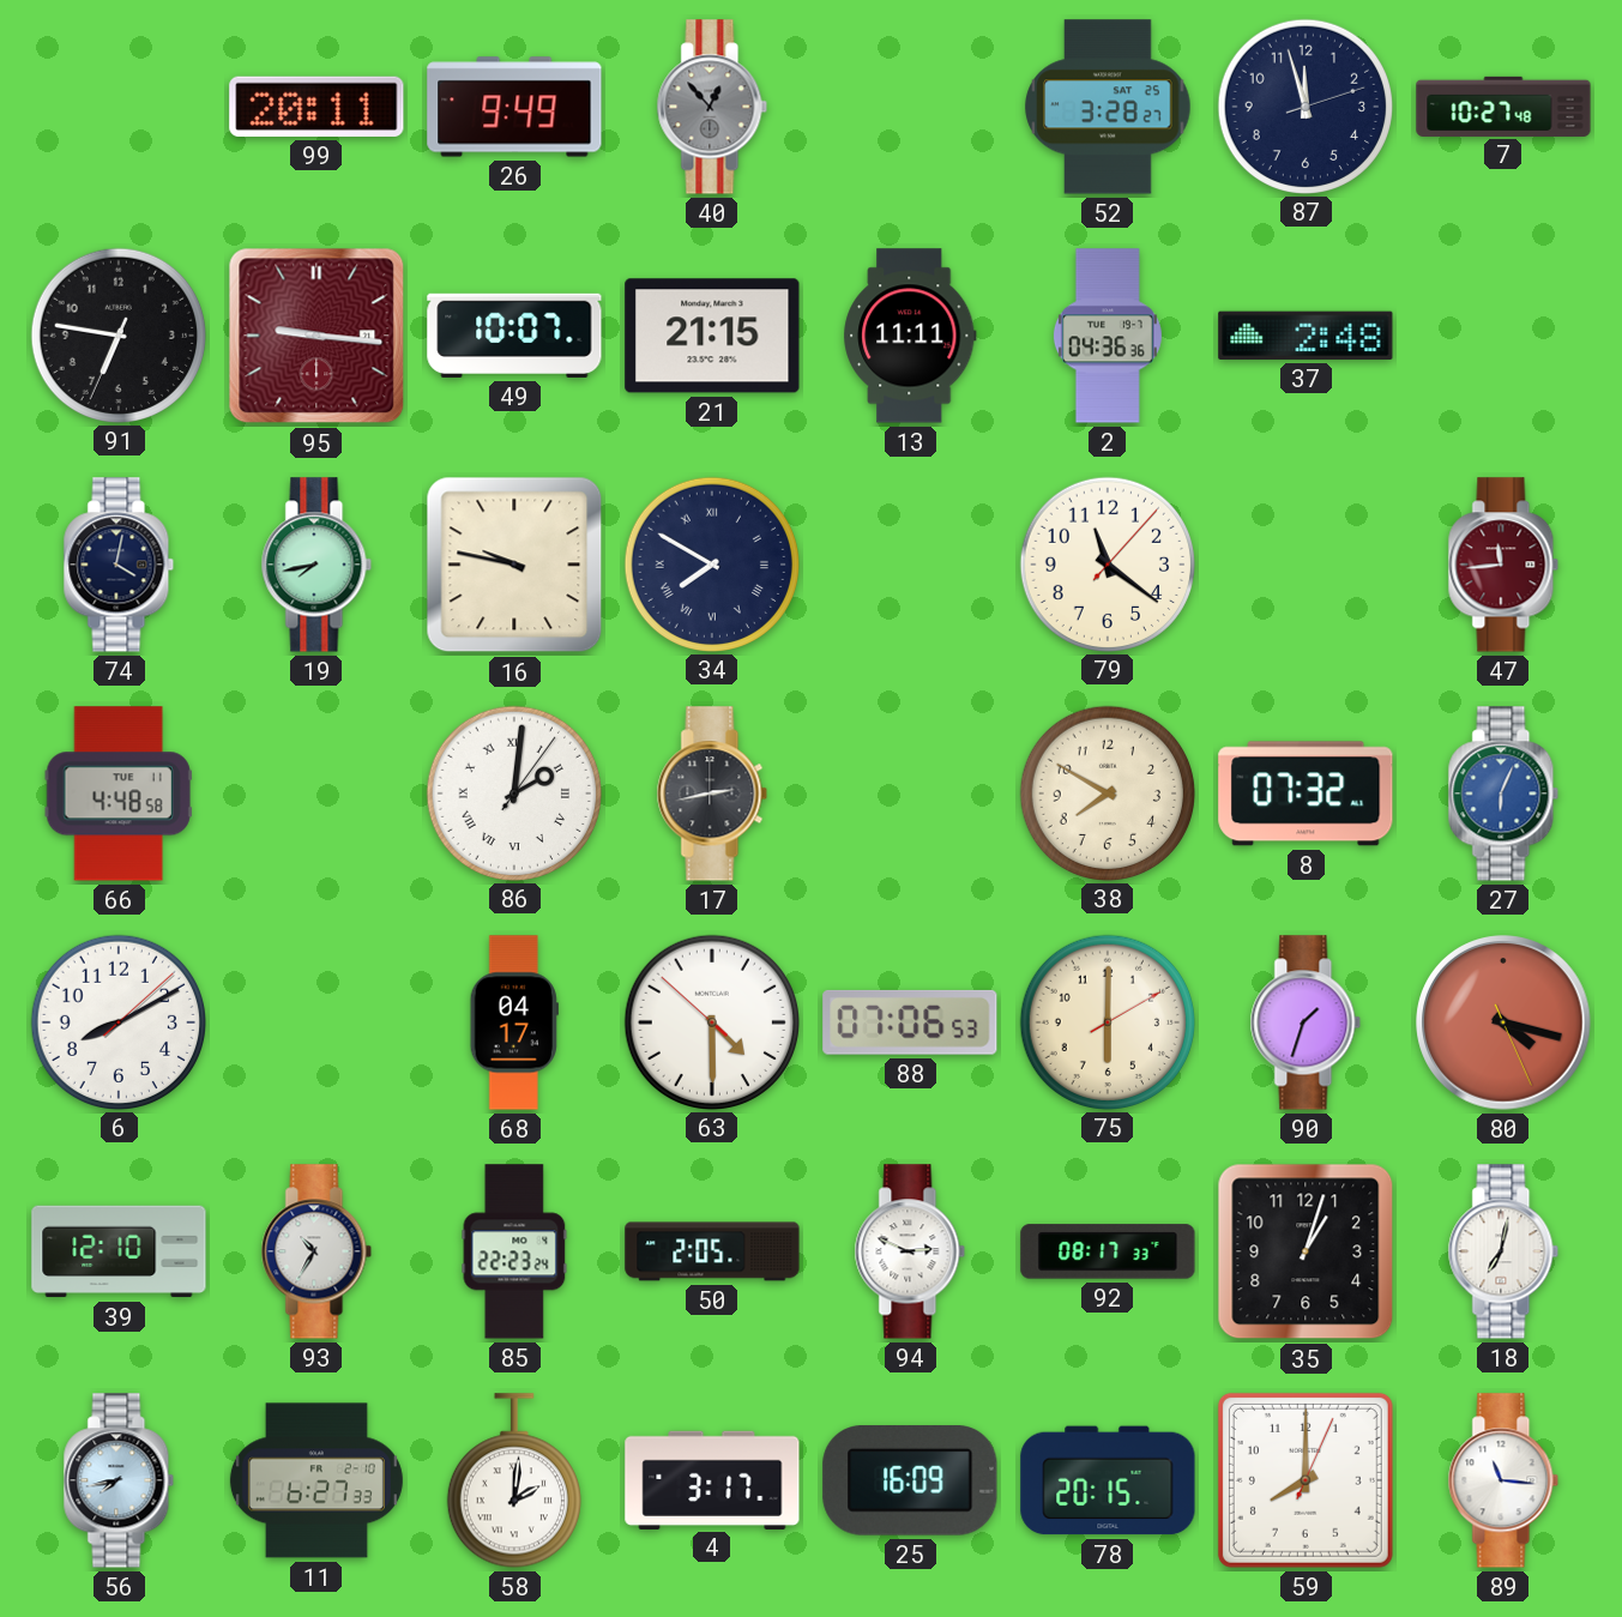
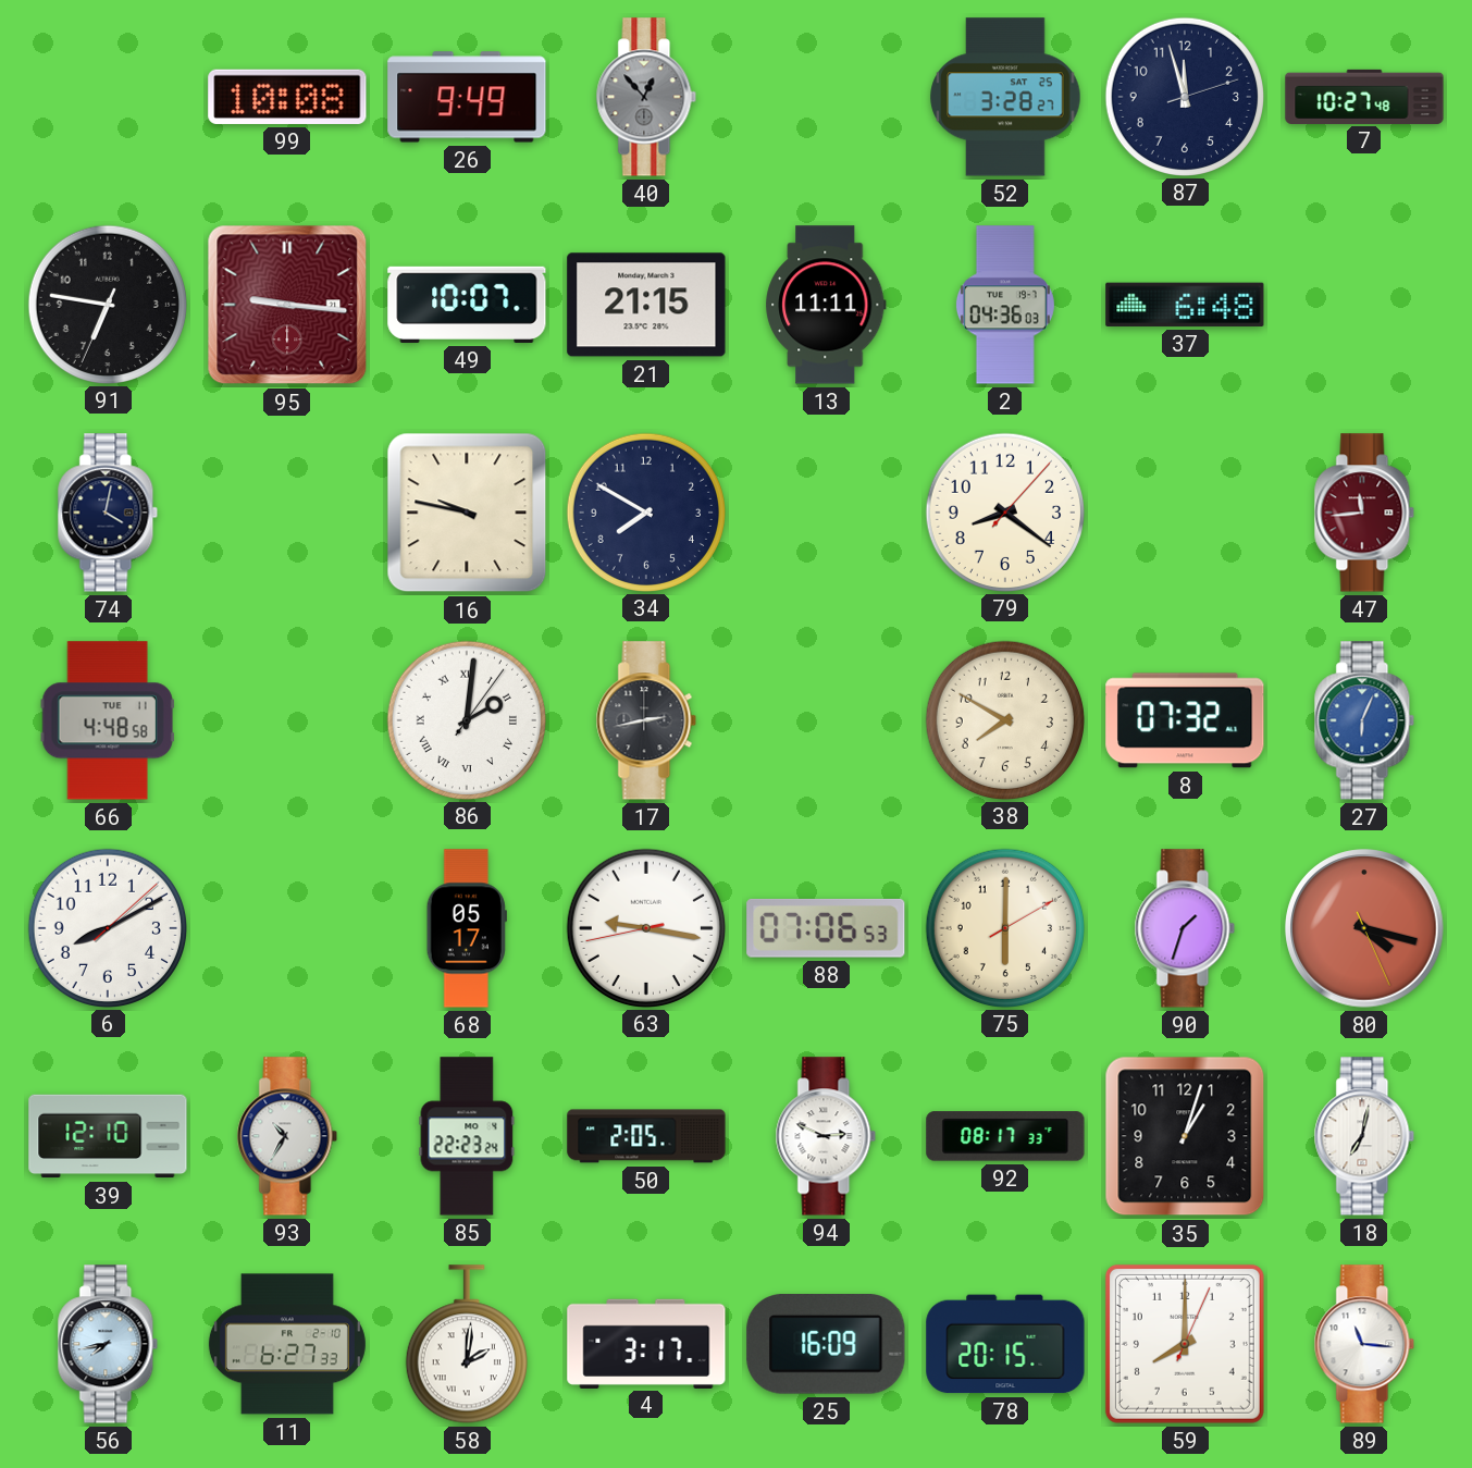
99: 20:11 -> 10:08
2: 04:36:36 -> 04:36:03
37: 2:48 -> 6:48
19: 7:43 -> none
34 numerals: Roman -> Arabic
79: 11:21 -> 8:21
68: 04:17 -> 05:17
63: 4:29 -> 9:16
